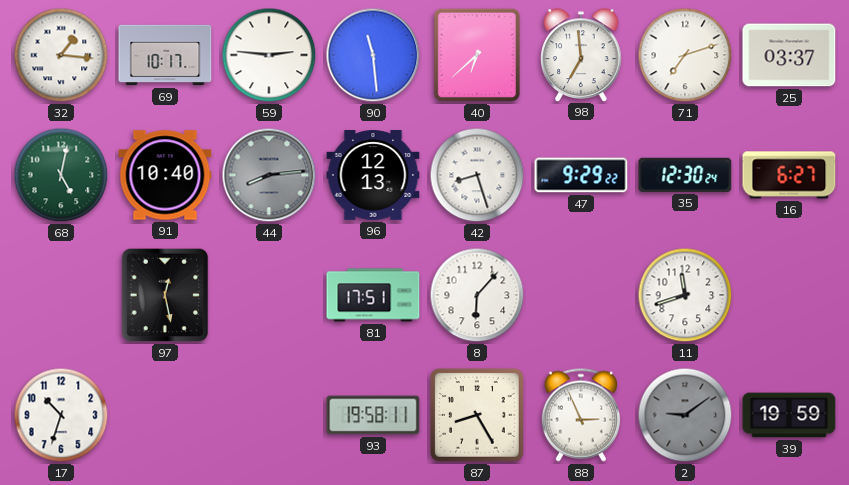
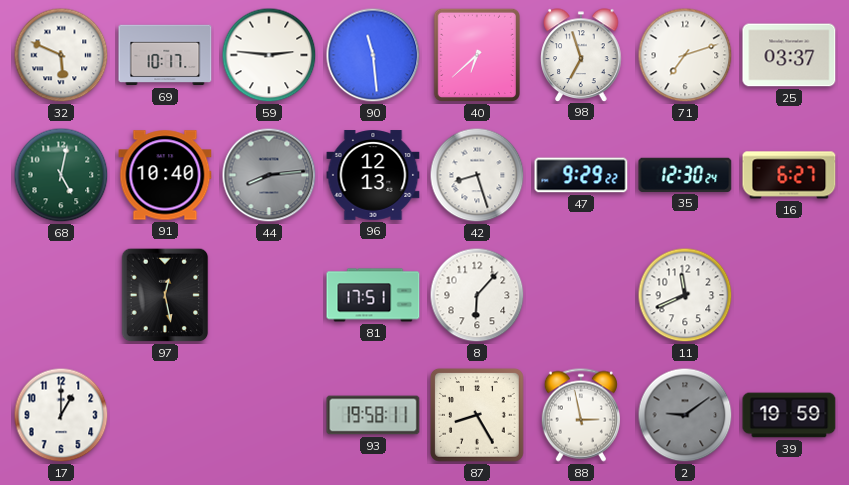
32: 1:16 -> 5:49
98: 6:59 -> 6:57
11: 11:42 -> 11:41
17: 10:33 -> 1:00
88: 2:56 -> 2:58
